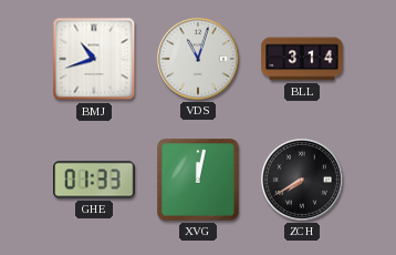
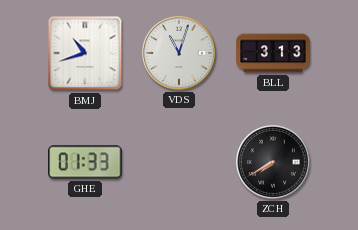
BLL: 3:14 -> 3:13
XVG: 12:02 -> none
